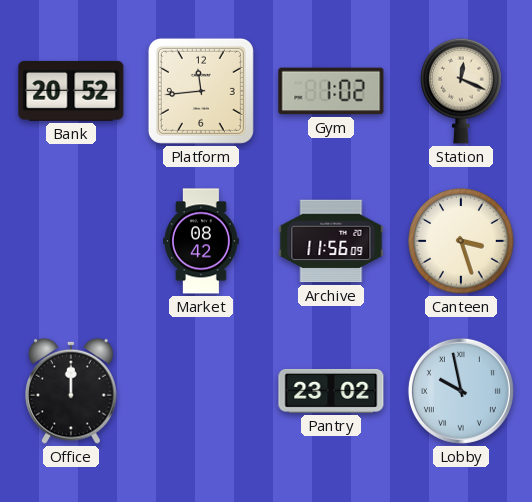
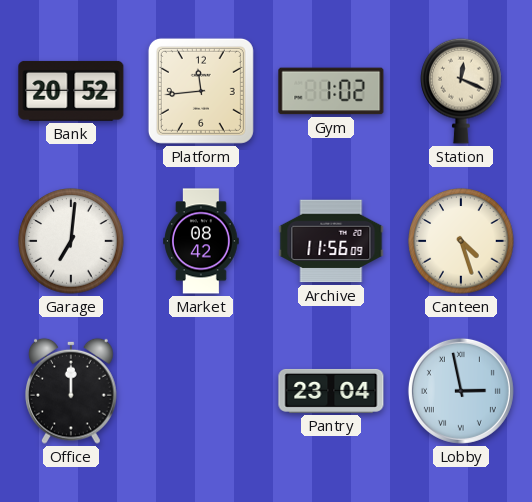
Garage: none -> 7:01
Canteen: 3:27 -> 4:27
Pantry: 23:02 -> 23:04
Lobby: 9:58 -> 2:58
